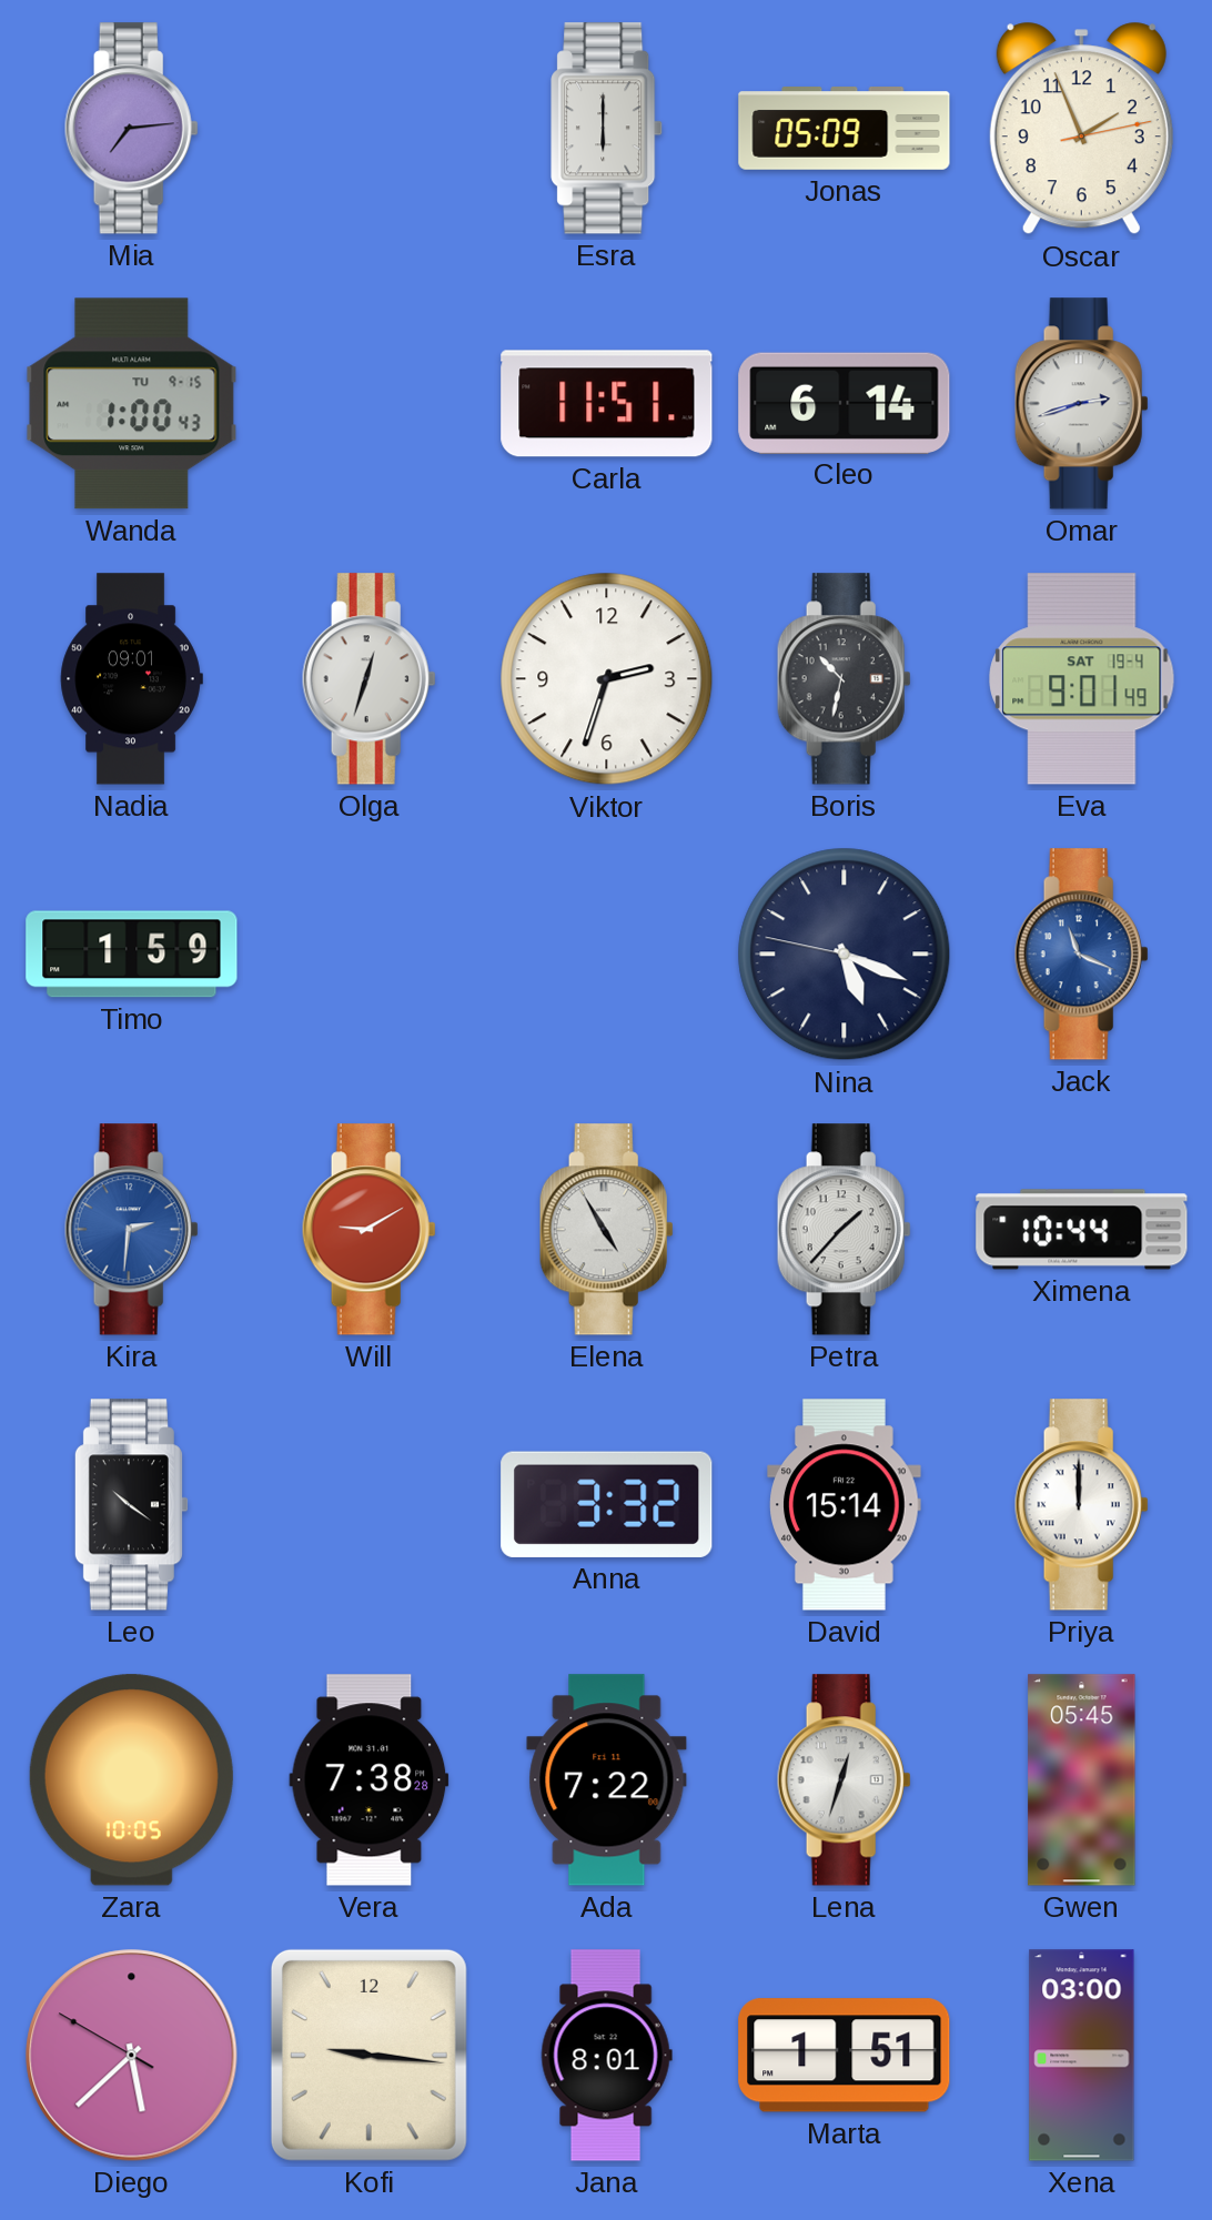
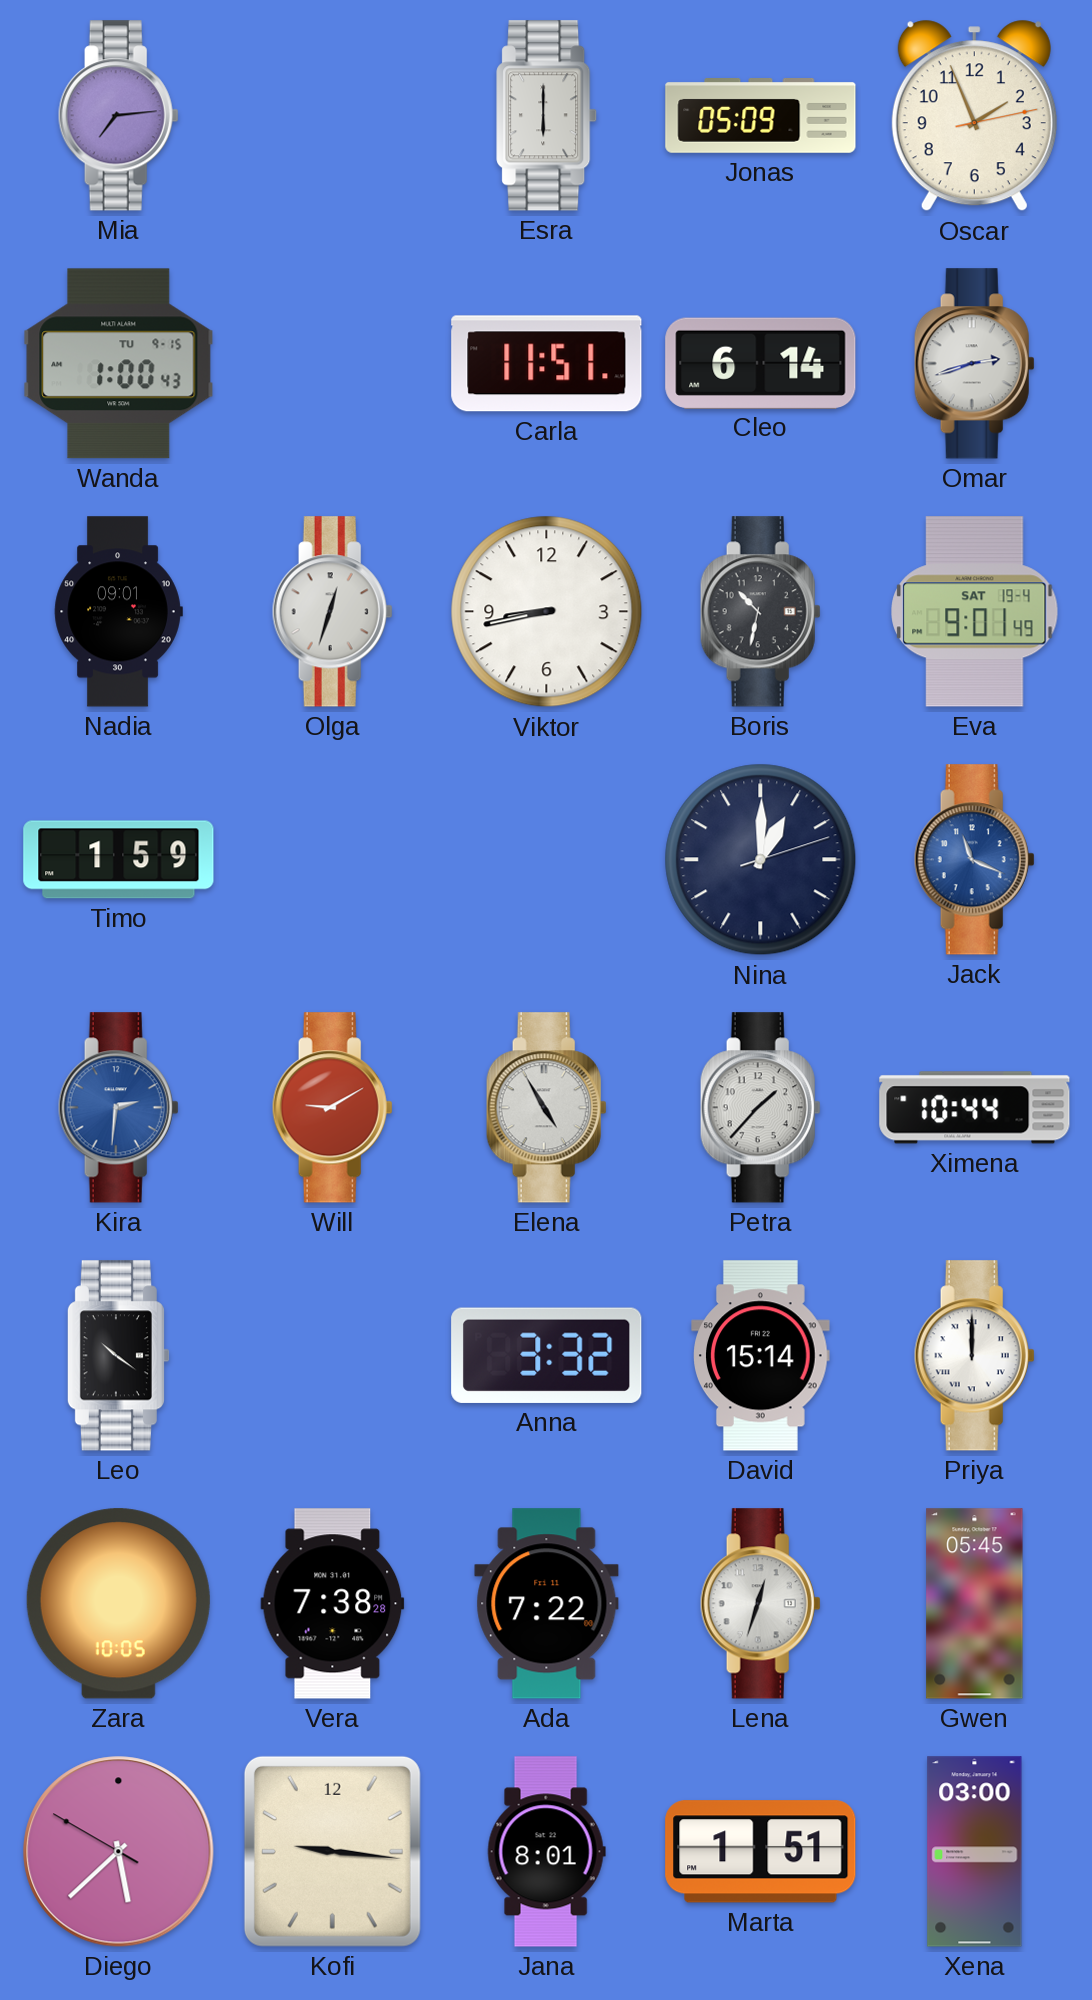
Viktor: 2:33 -> 8:43
Nina: 5:18 -> 1:00
